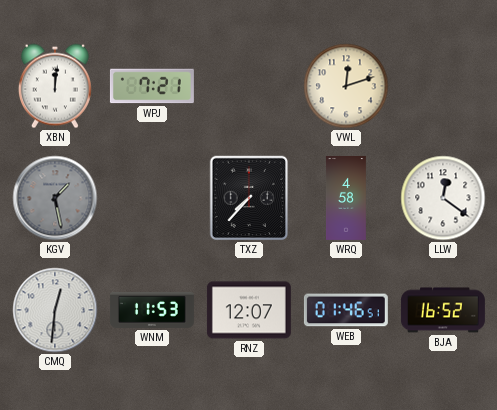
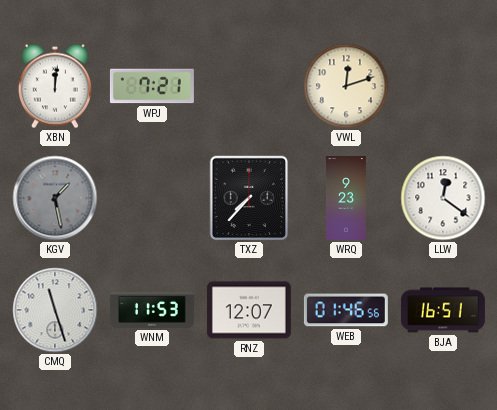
WRQ: 4:58 -> 9:23
CMQ: 12:31 -> 11:27
WEB: 01:46:51 -> 01:46:56
BJA: 16:52 -> 16:51
